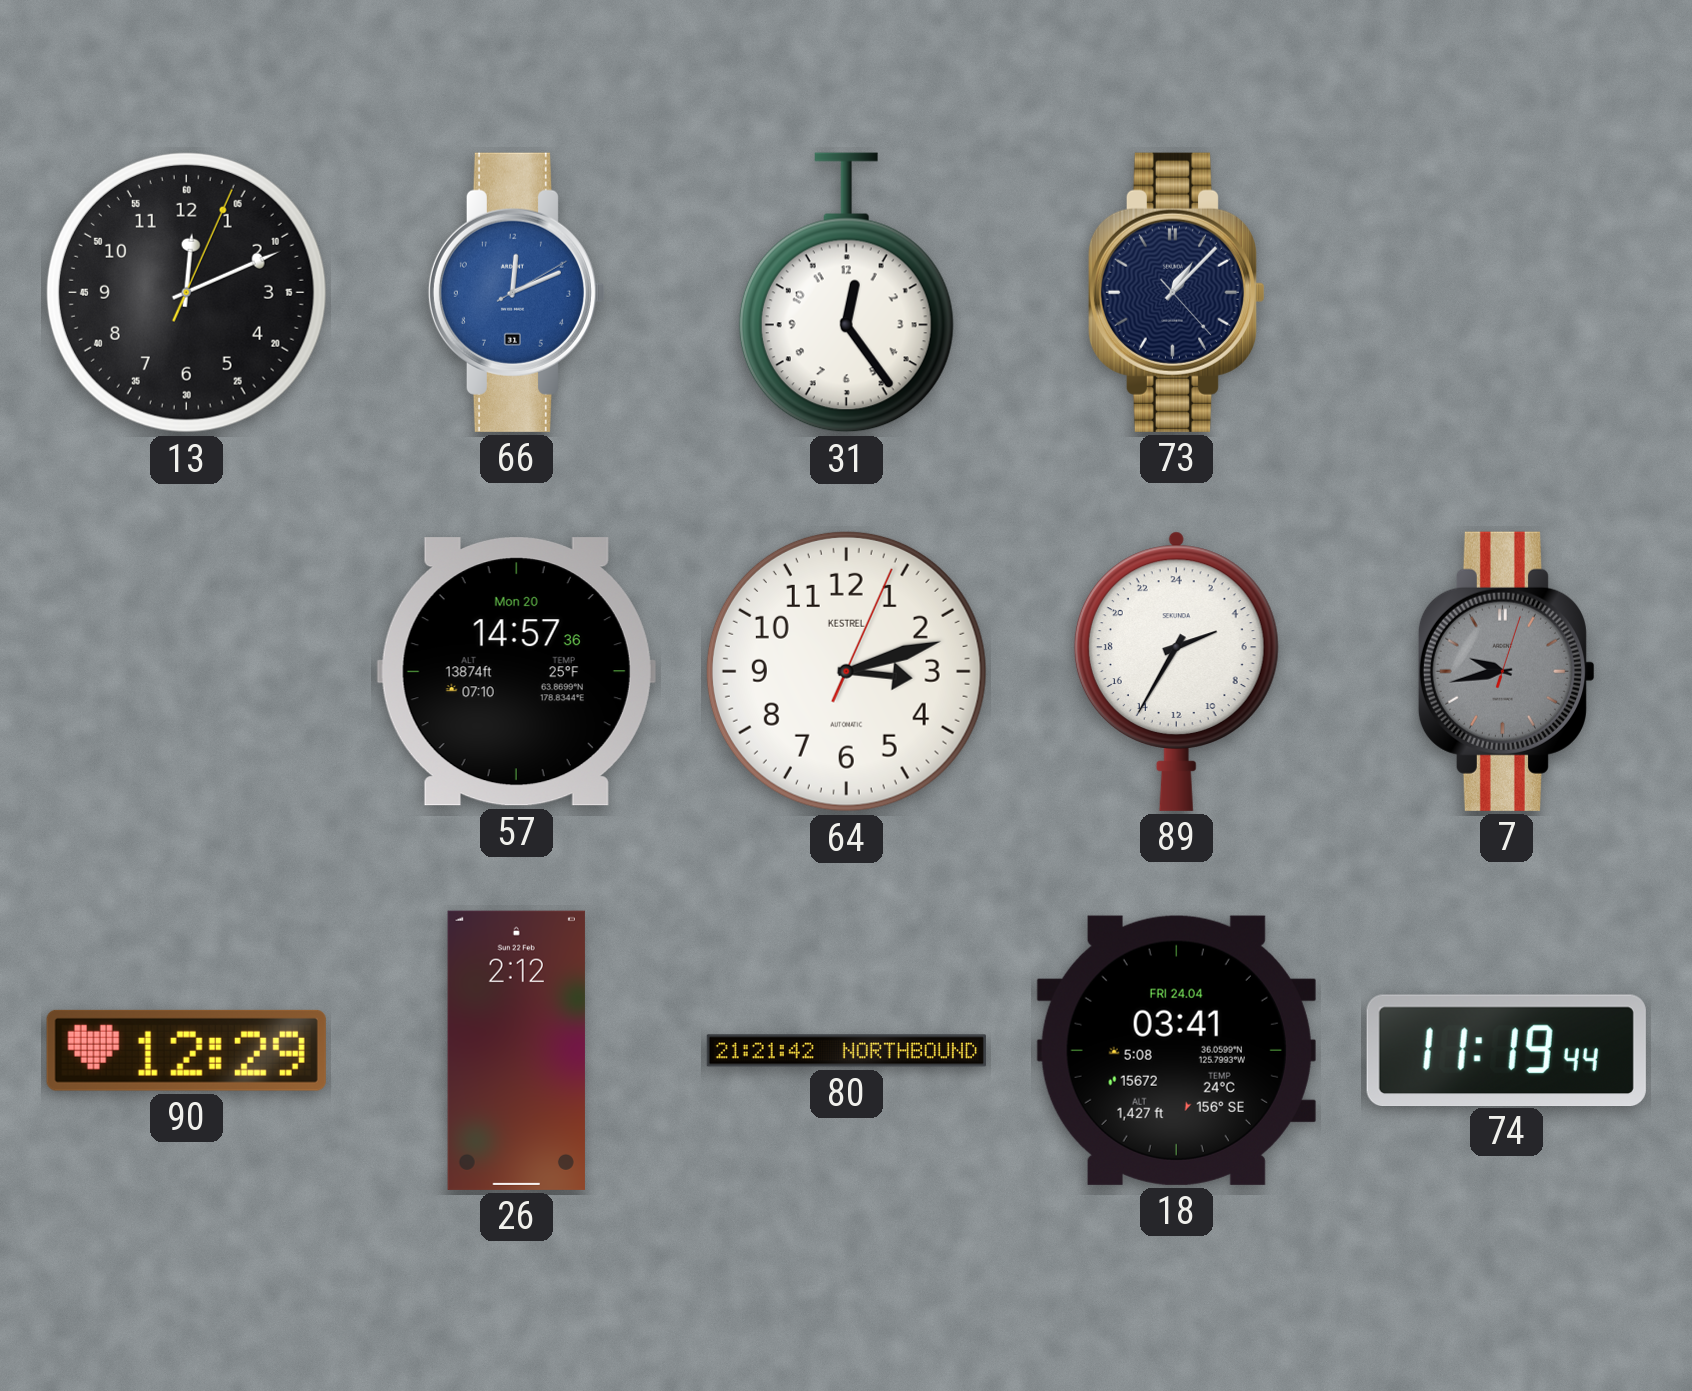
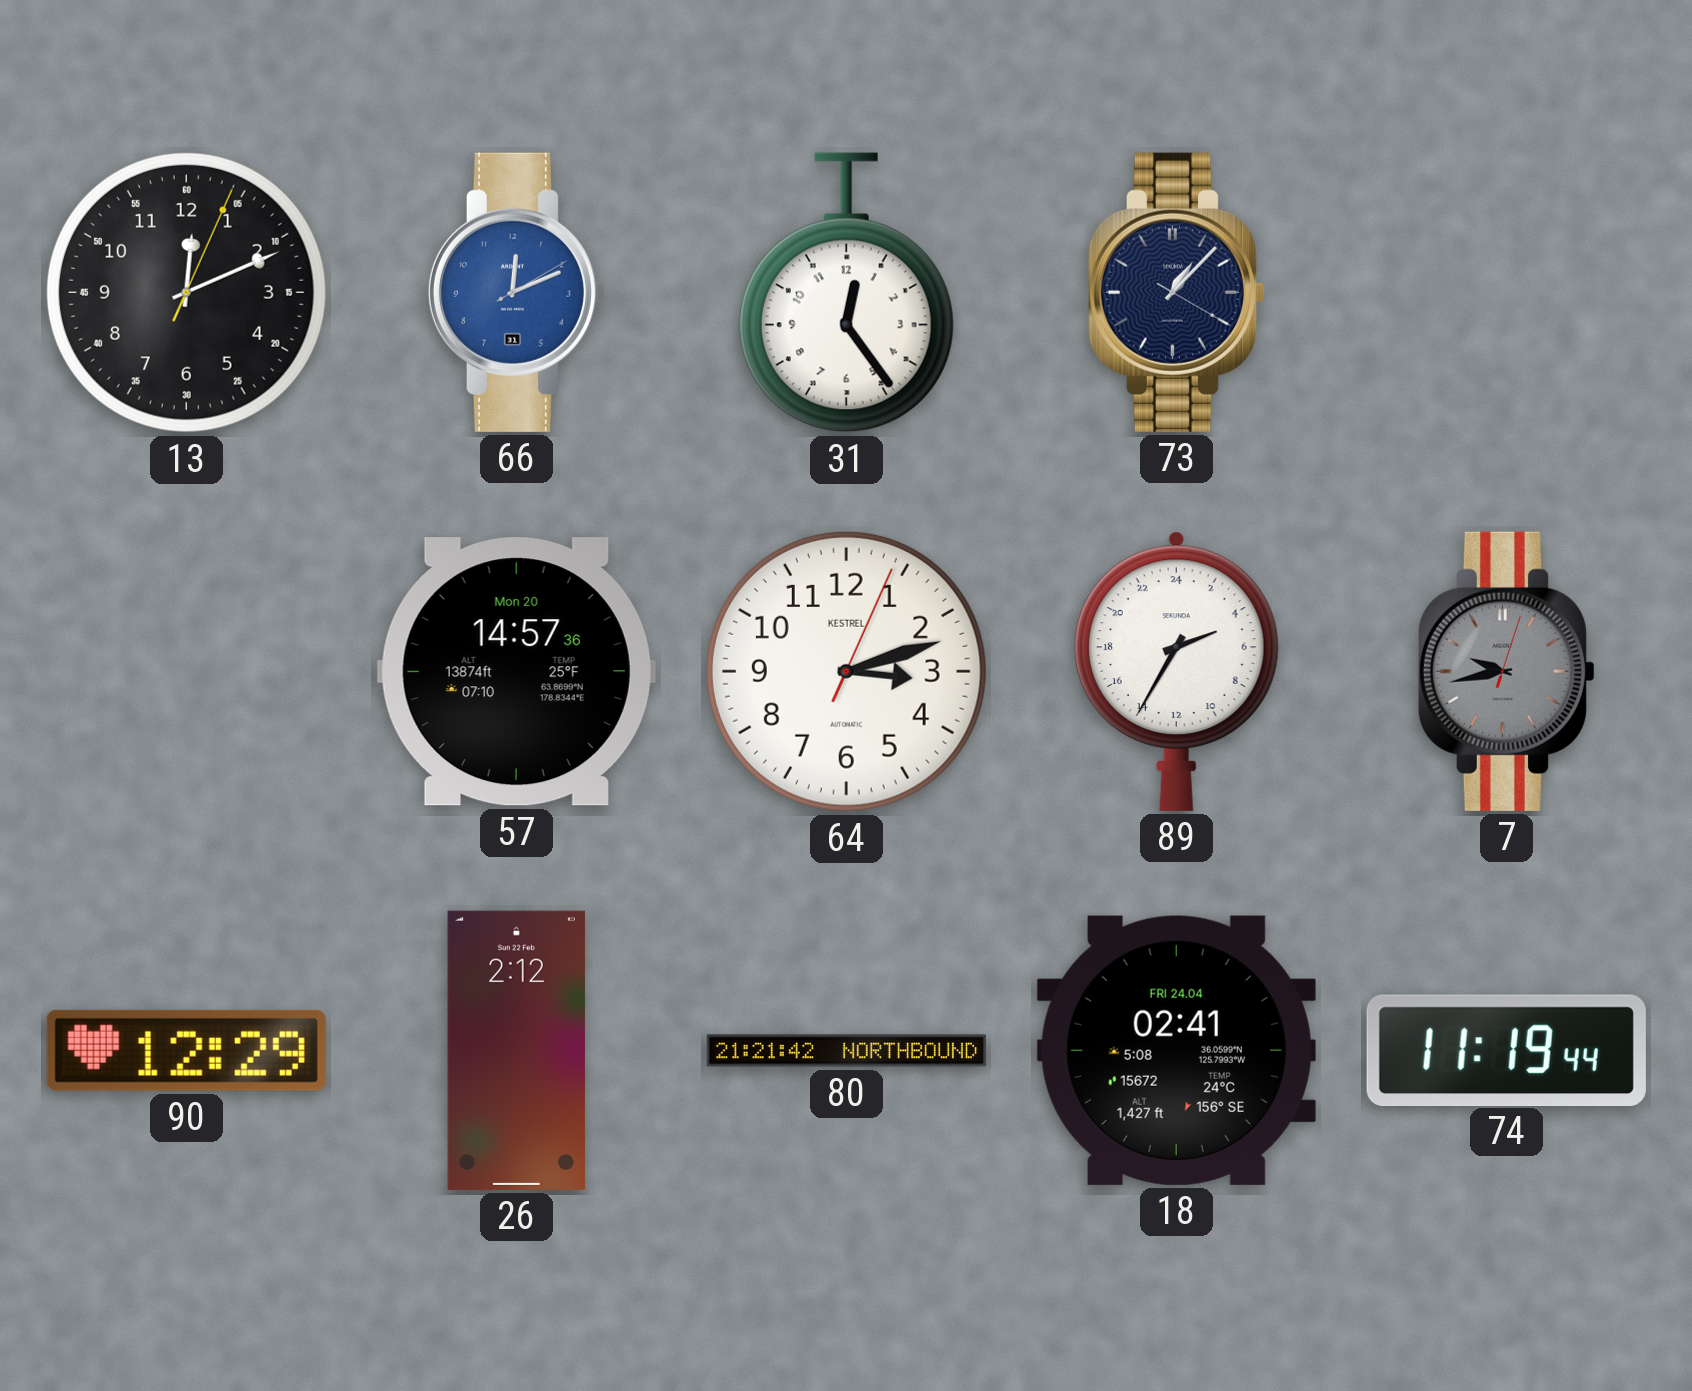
73: 1:07:23 -> 1:07:20
18: 03:41 -> 02:41
